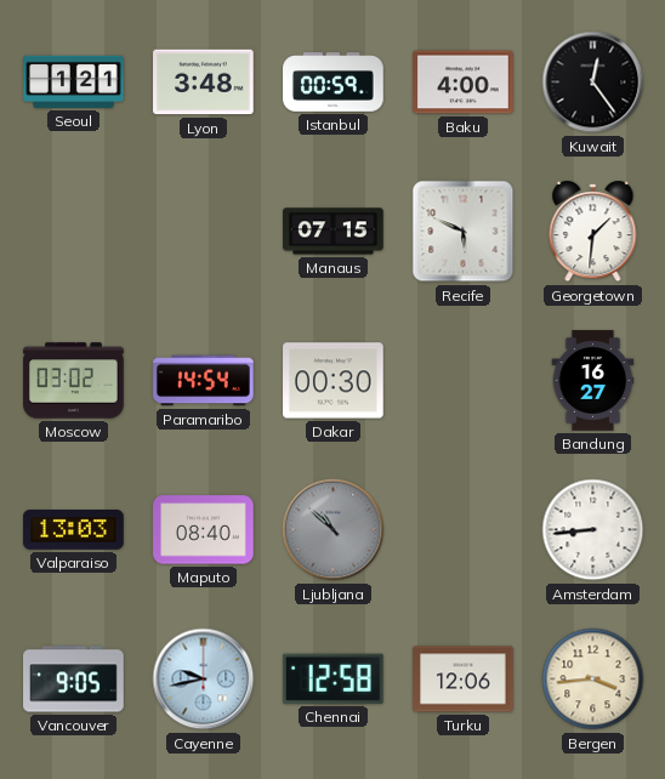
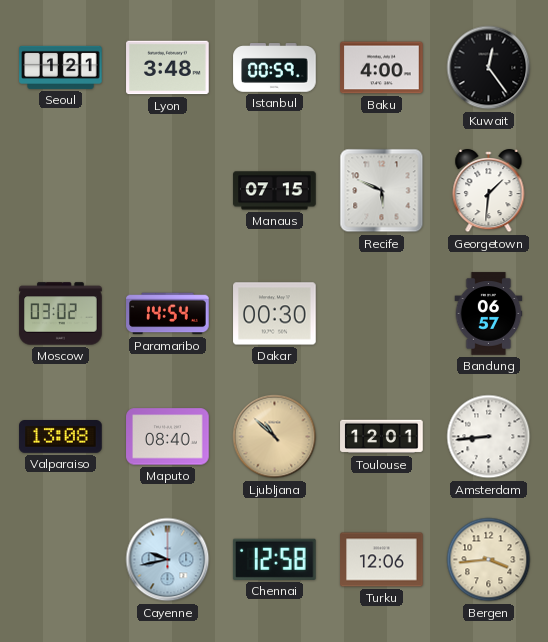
Bandung: 16:27 -> 06:57
Valparaiso: 13:03 -> 13:08
Ljubljana dial: grey -> champagne
Toulouse: none -> 12:01
Vancouver: 9:05 -> none
